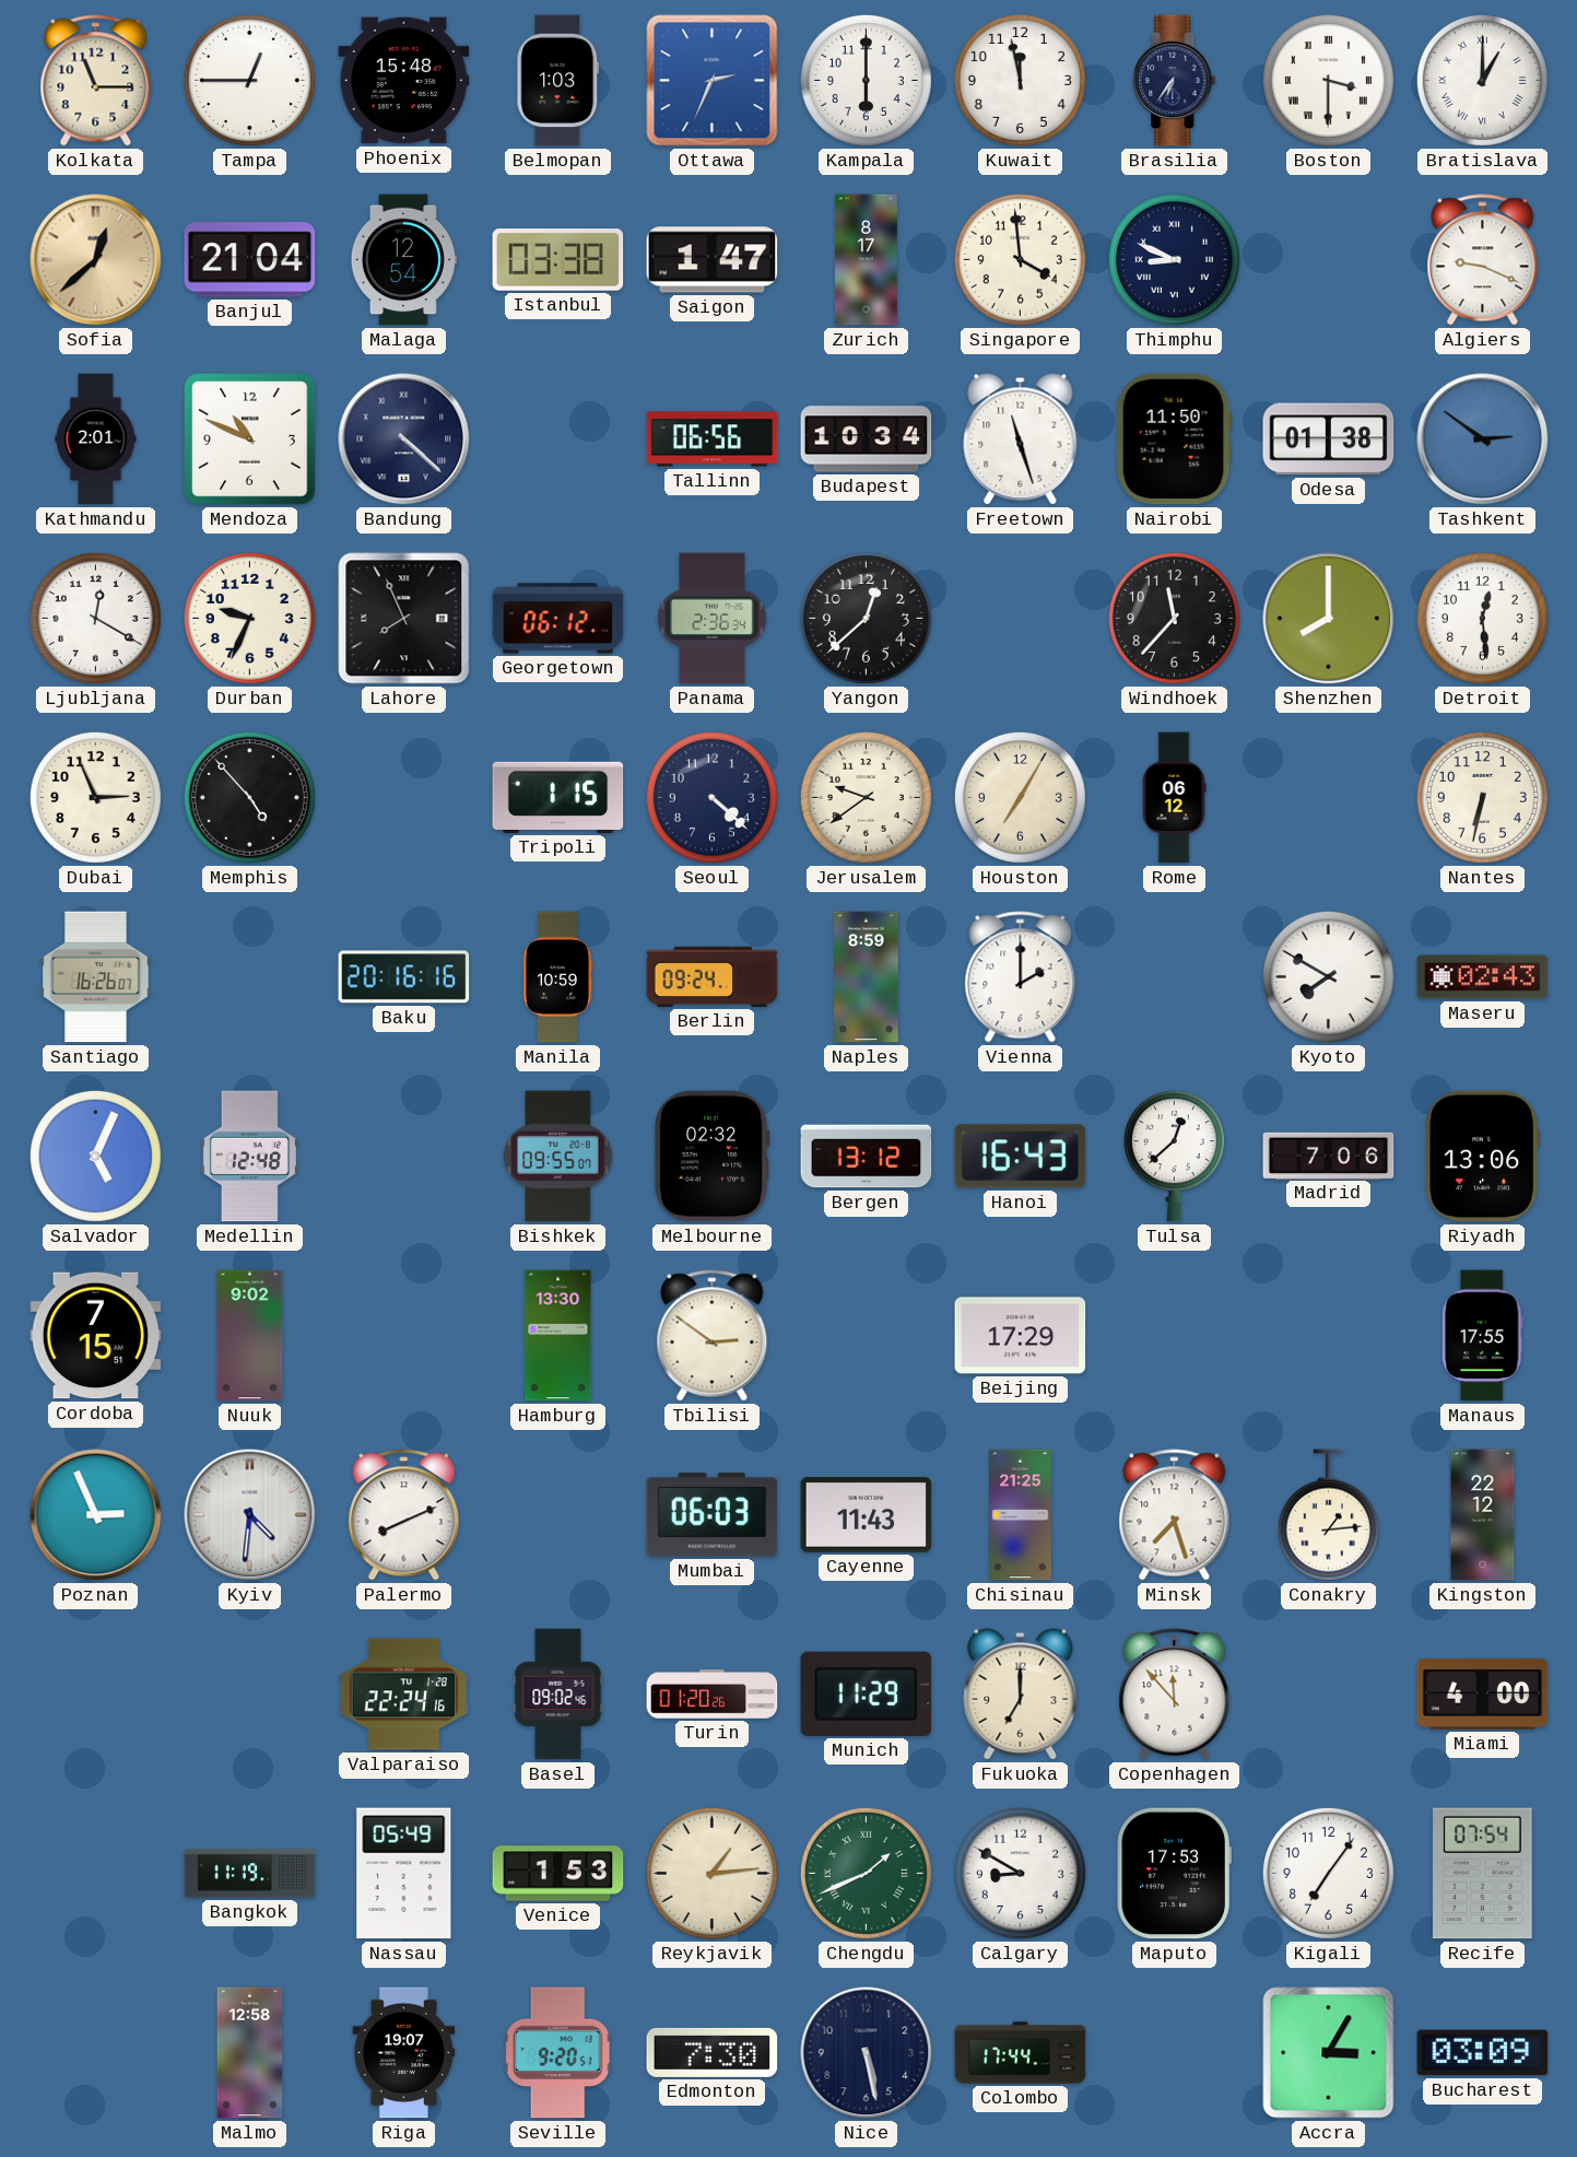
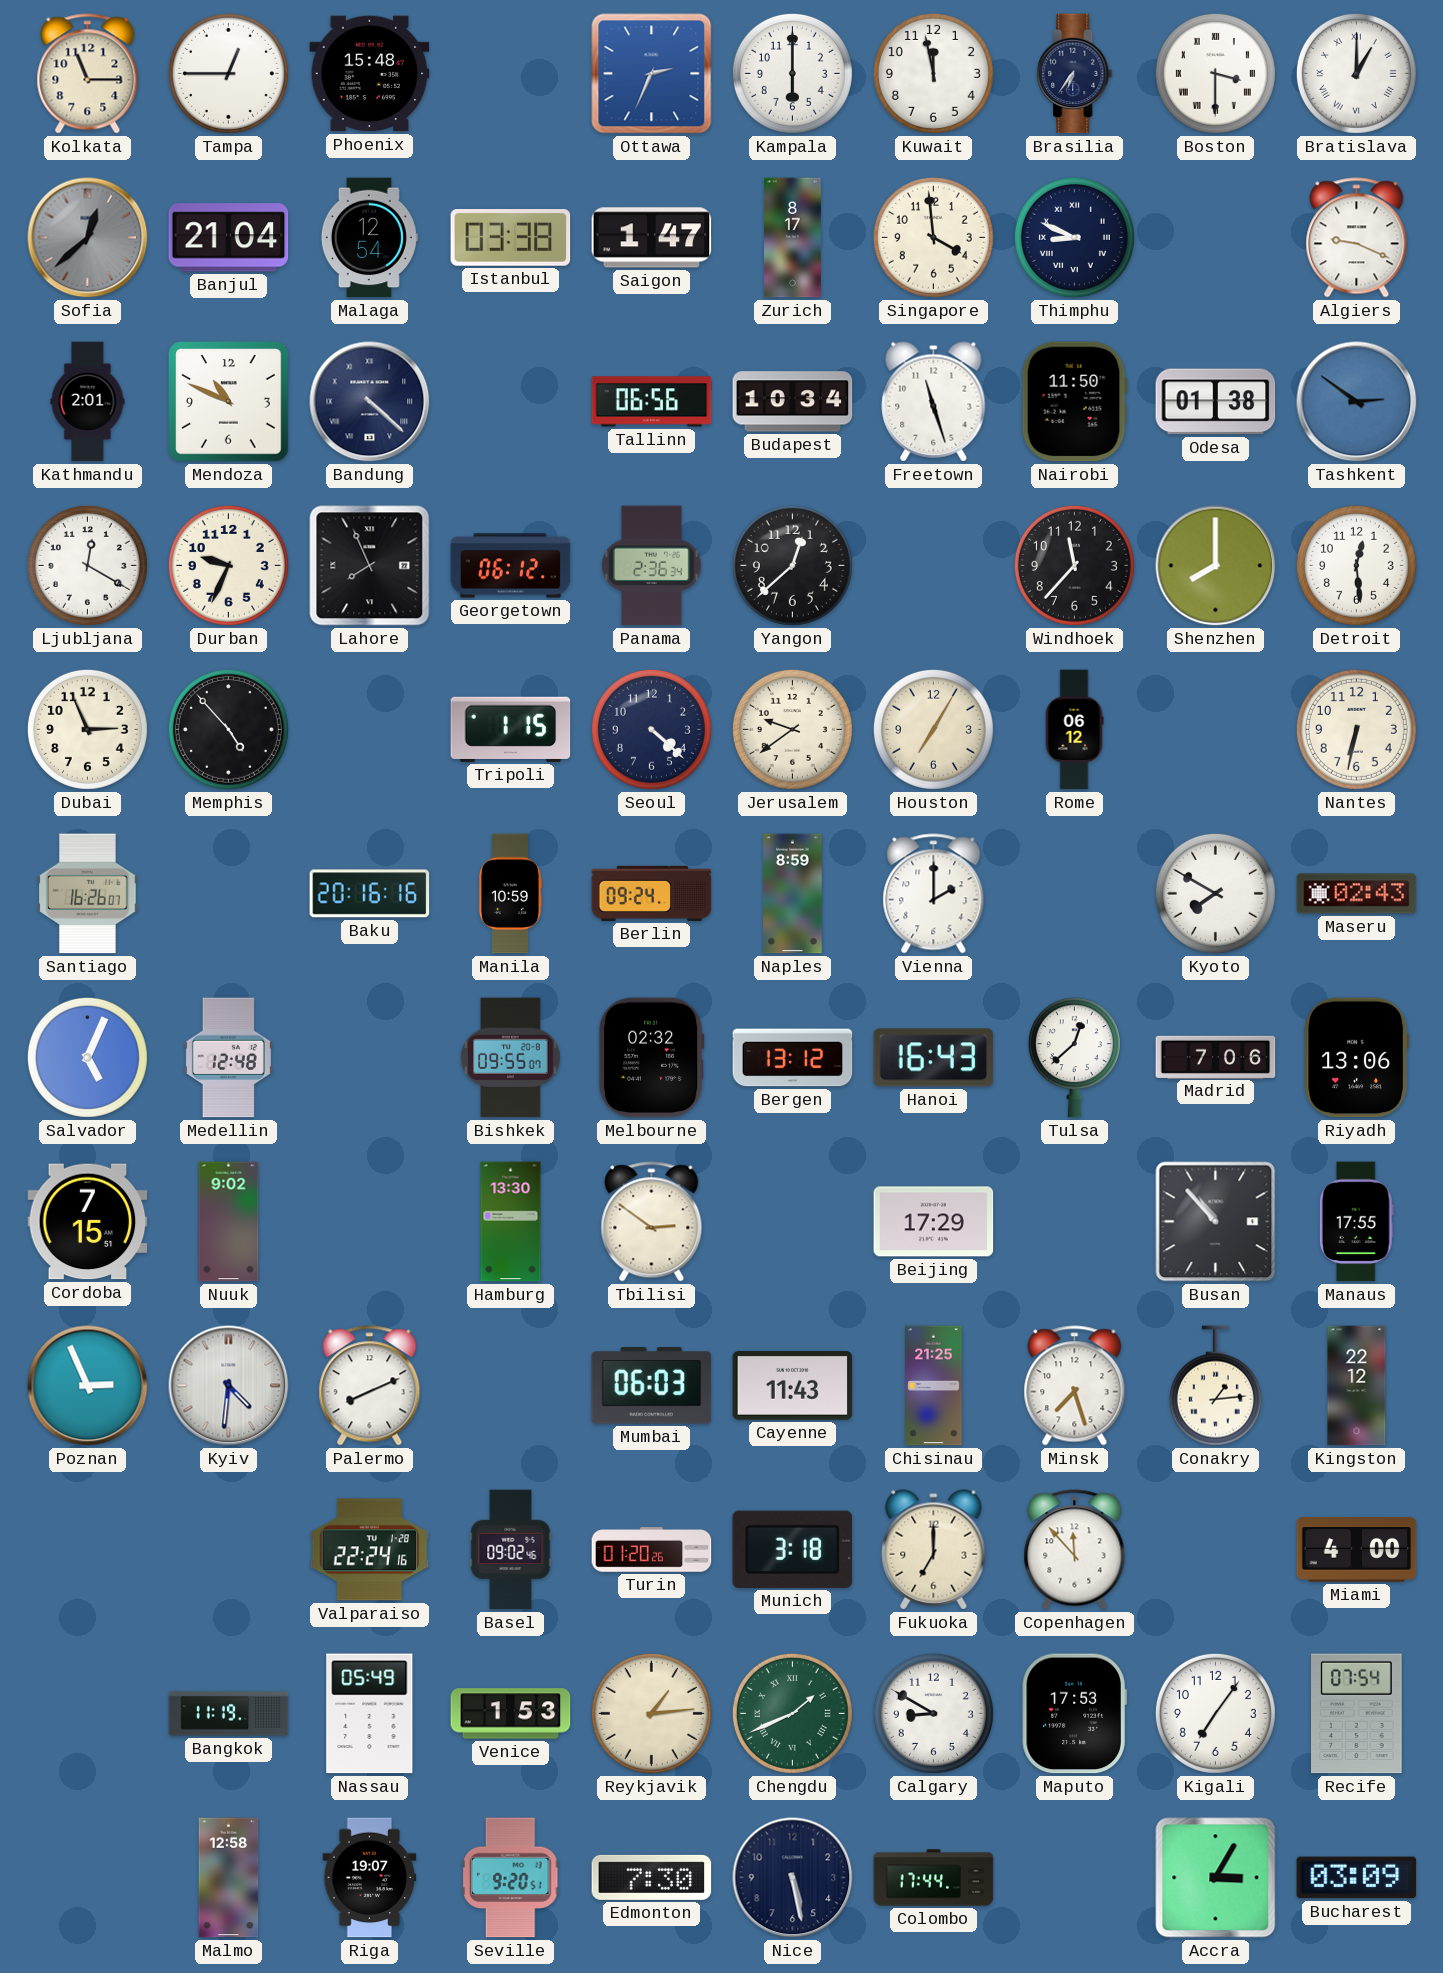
Belmopan: 1:03 -> none
Sofia dial: champagne -> grey
Busan: none -> 10:53
Munich: 11:29 -> 3:18
